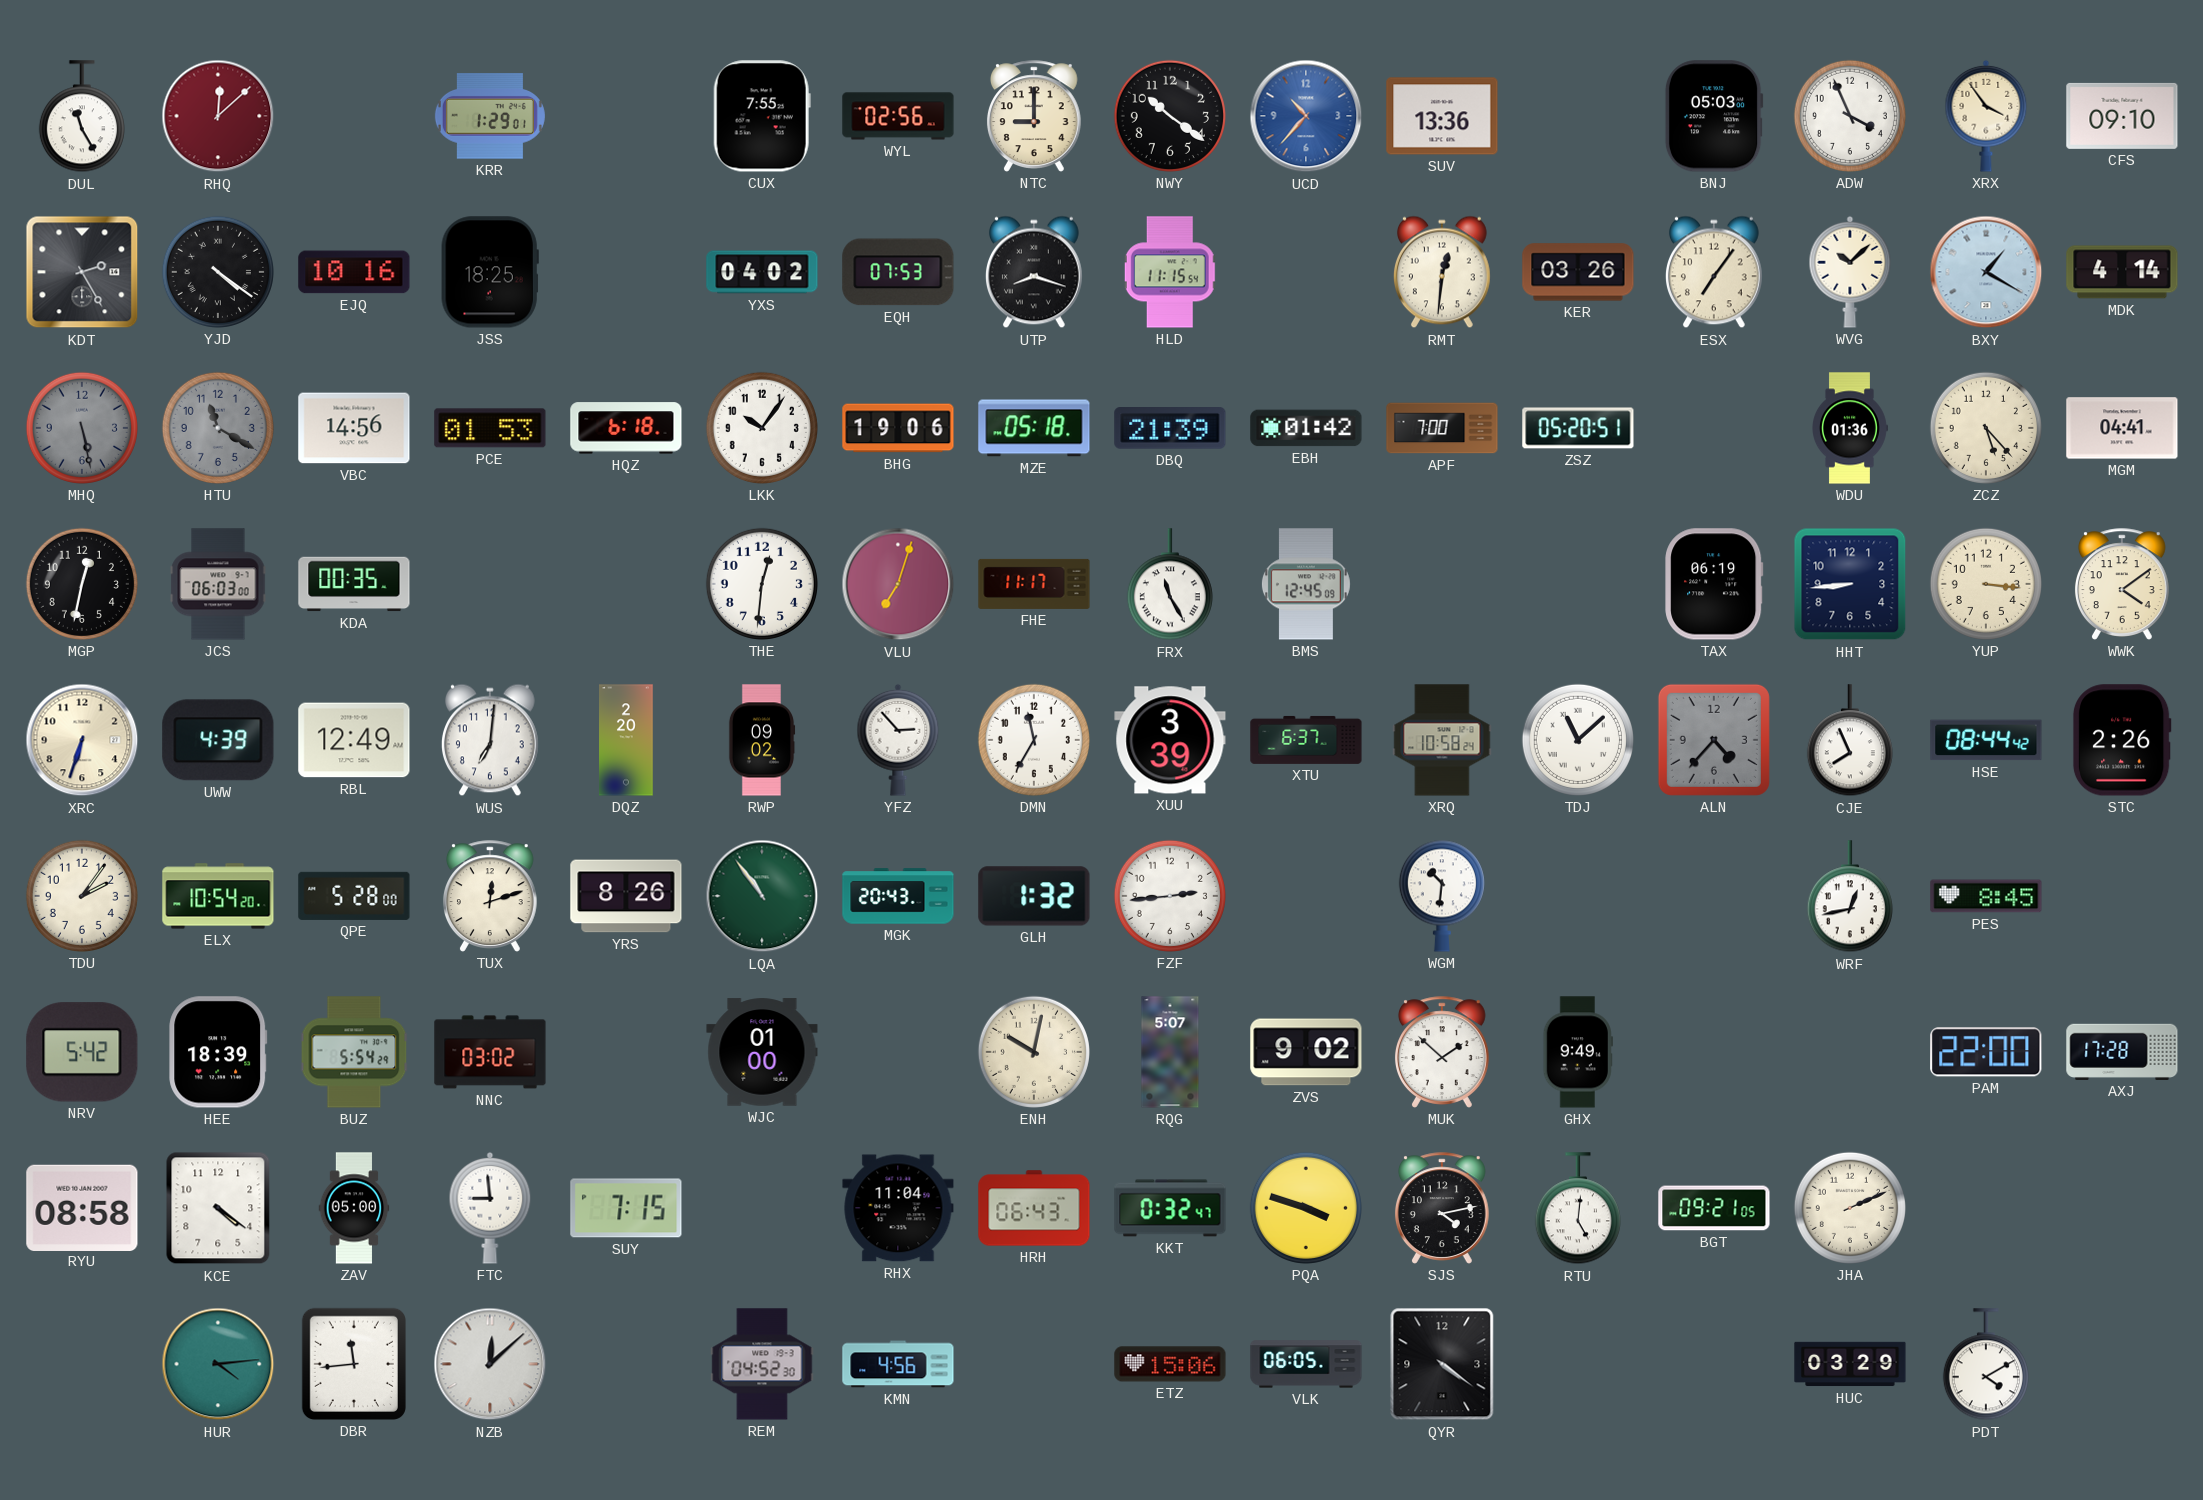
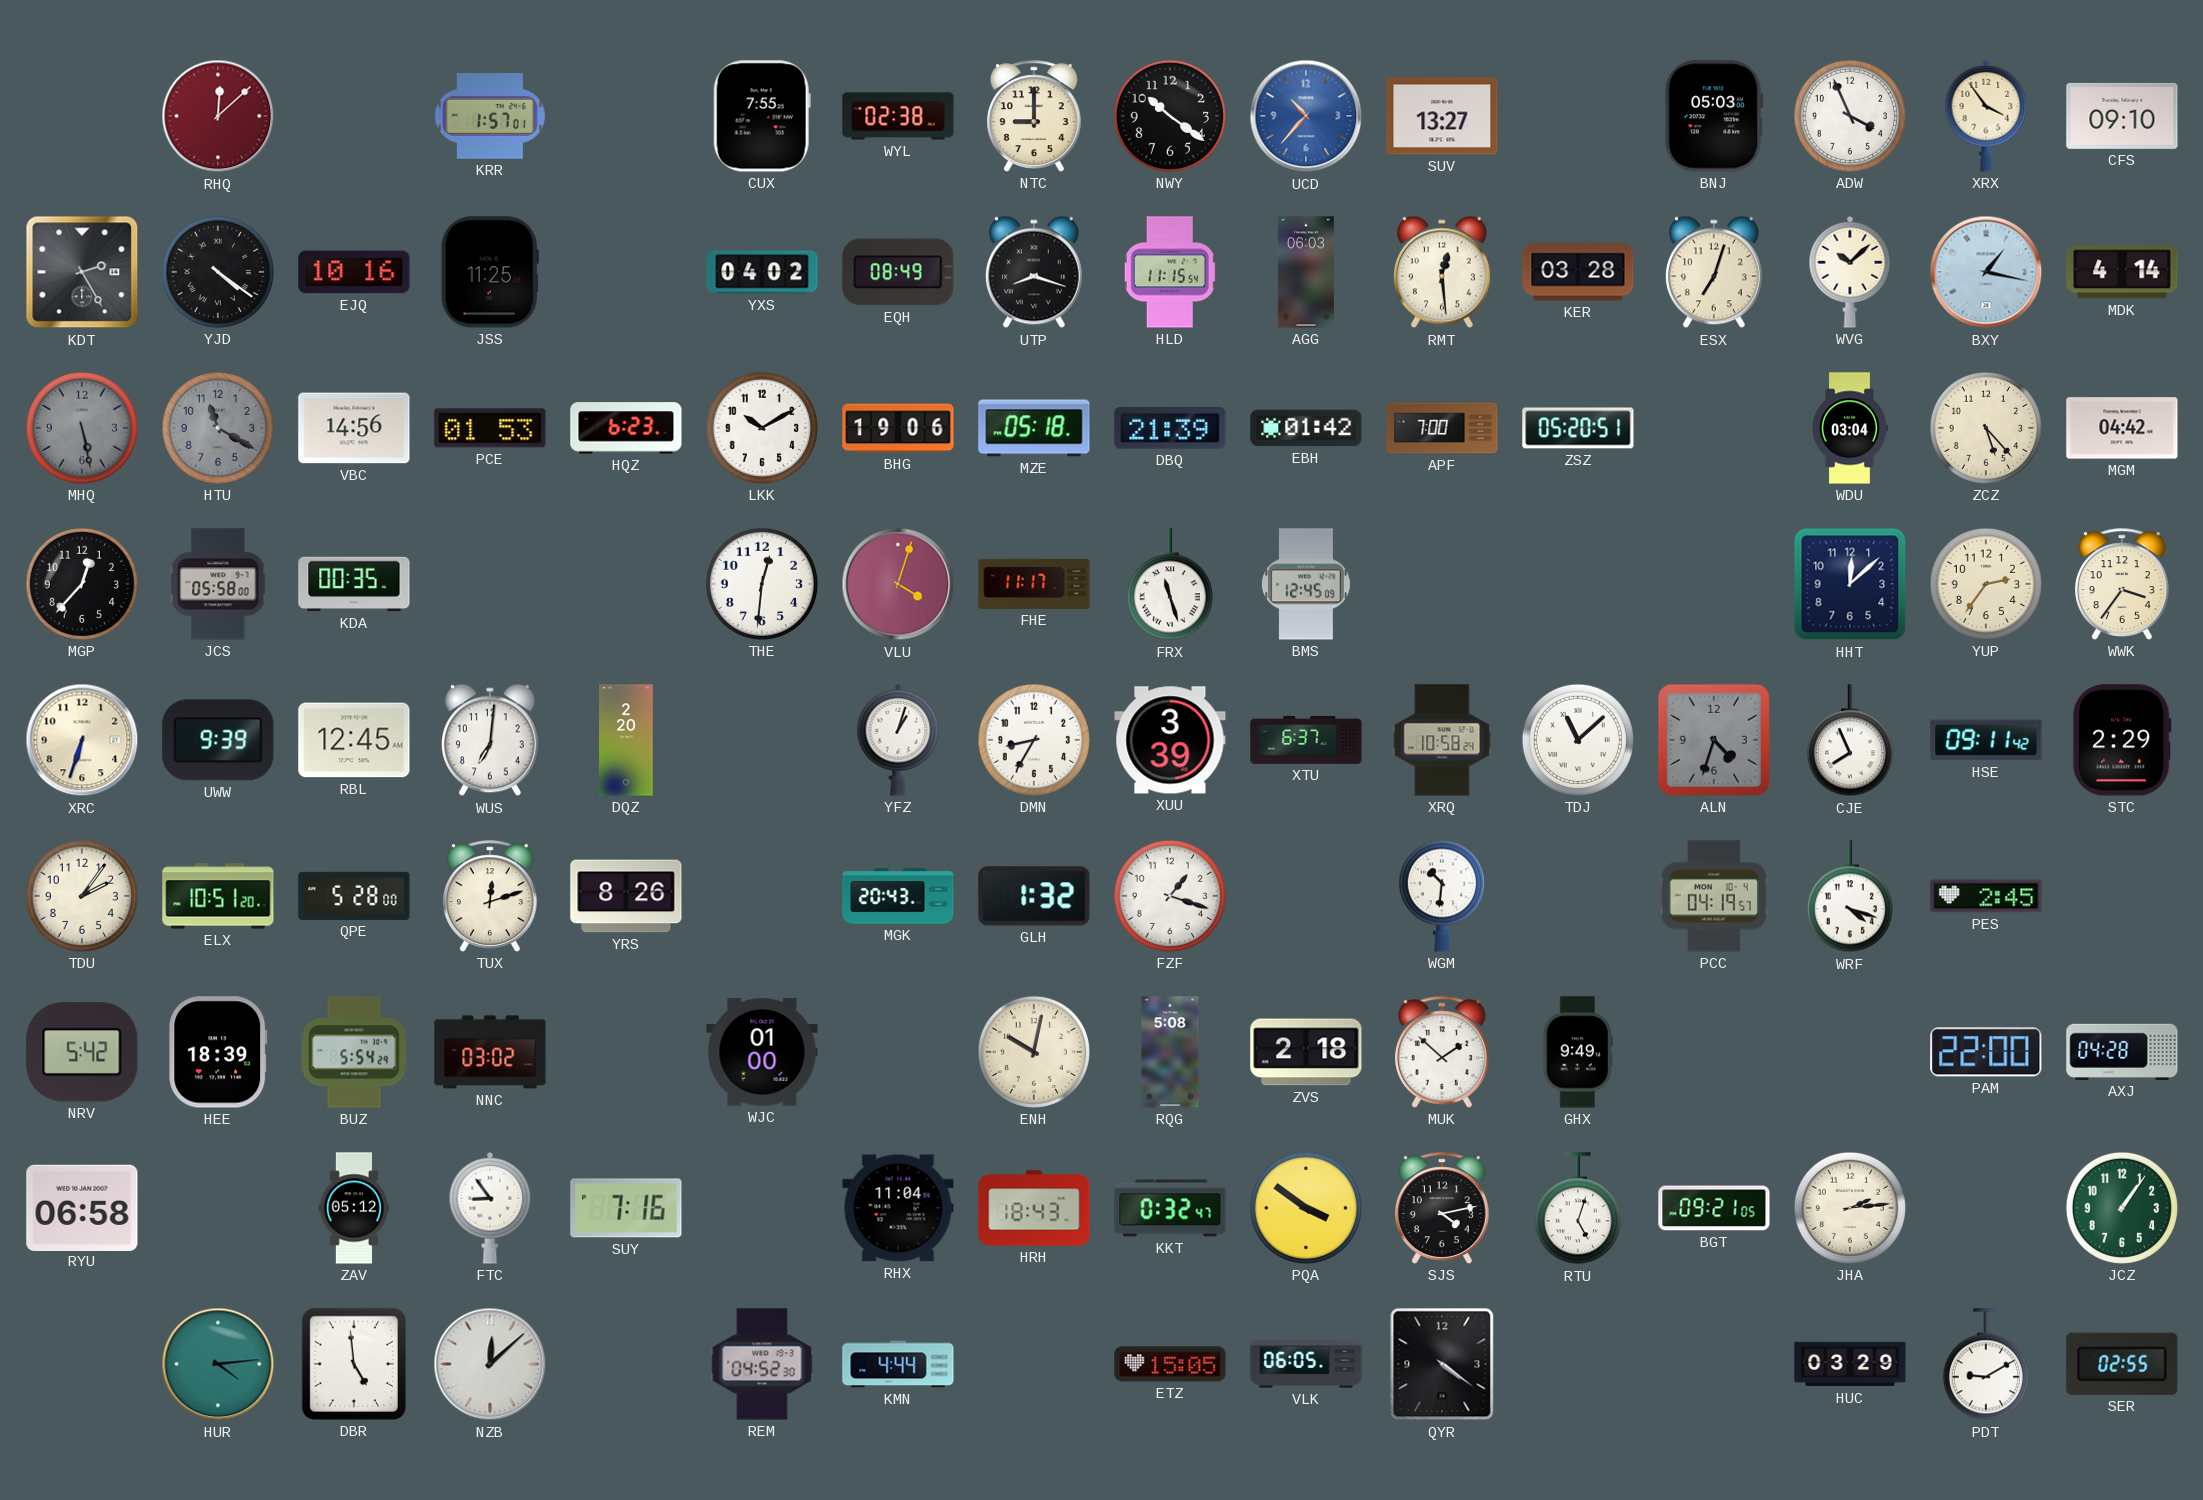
DUL: 11:25 -> none
KRR: 1:29 -> 1:57
WYL: 02:56 -> 02:38
SUV: 13:36 -> 13:27
JSS: 18:25 -> 11:25
EQH: 07:53 -> 08:49
AGG: none -> 06:03
RMT: 12:31 -> 12:29
KER: 03:26 -> 03:28
ESX: 7:06 -> 7:03
BXY: 1:20 -> 1:17
HQZ: 6:18 -> 6:23
LKK: 10:06 -> 10:10
WDU: 01:36 -> 03:04
MGM: 04:41 -> 04:42
MGP: 12:32 -> 12:37
JCS: 06:03 -> 05:58
VLU: 7:03 -> 4:03
FRX: 11:25 -> 11:27
TAX: 06:19 -> none
HHT: 8:44 -> 12:08
YUP: 3:16 -> 2:36
WWK: 4:09 -> 3:36
UWW: 4:39 -> 9:39
RBL: 12:49 -> 12:45
RWP: 09:02 -> none
YFZ: 2:53 -> 1:03
DMN: 11:35 -> 8:35
ALN: 4:37 -> 4:33
HSE: 08:44 -> 09:11
STC: 2:26 -> 2:29
ELX: 10:54 -> 10:51
LQA: 10:54 -> none
FZF: 2:44 -> 1:18
PCC: none -> 04:19
WRF: 12:43 -> 4:18
PES: 8:45 -> 2:45
RQG: 5:07 -> 5:08
ZVS: 9:02 -> 2:18
AXJ: 17:28 -> 04:28
RYU: 08:58 -> 06:58
KCE: 4:21 -> none
ZAV: 05:00 -> 05:12
FTC: 8:59 -> 8:54
SUY: 7:15 -> 7:16
HRH: 06:43 -> 18:43
PQA: 3:48 -> 3:51
RTU: 5:01 -> 5:03
JHA: 2:11 -> 2:14
JCZ: none -> 1:06
DBR: 11:44 -> 4:59
KMN: 4:56 -> 4:44
ETZ: 15:06 -> 15:05
PDT: 4:10 -> 9:10
SER: none -> 02:55
